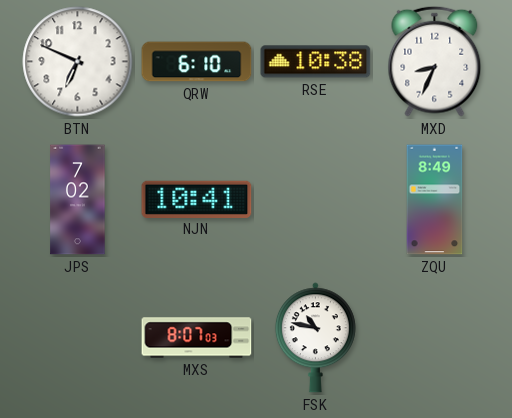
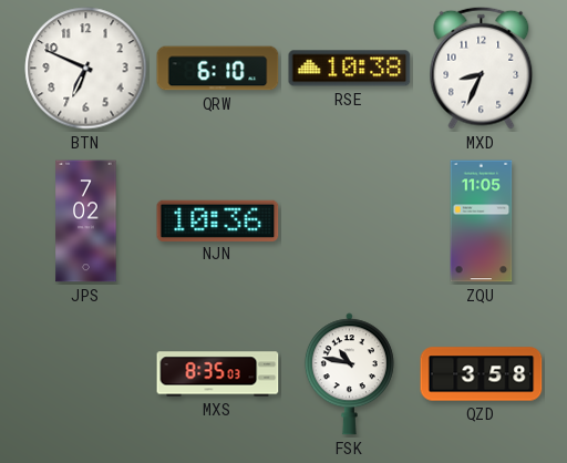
NJN: 10:41 -> 10:36
ZQU: 8:49 -> 11:05
MXS: 8:07 -> 8:35
QZD: none -> 3:58
